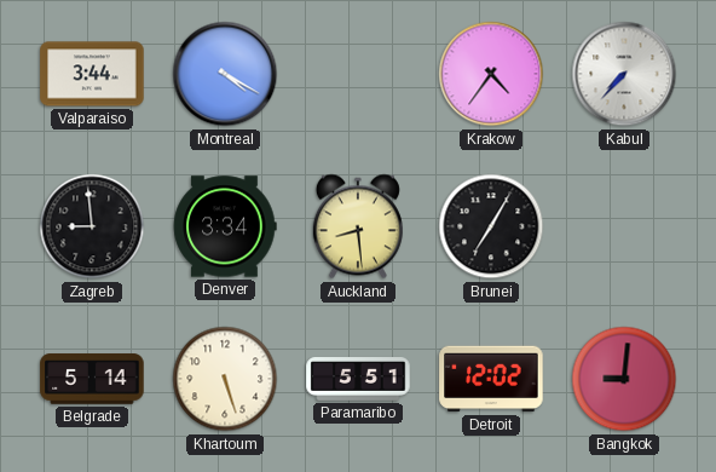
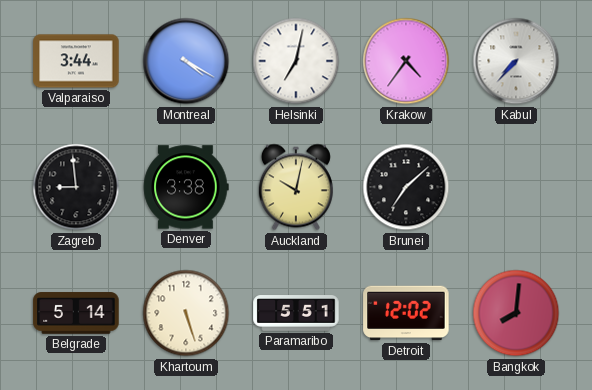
Helsinki: none -> 7:02
Denver: 3:34 -> 3:38
Auckland: 8:29 -> 10:02
Brunei: 7:05 -> 7:08
Bangkok: 9:01 -> 8:01
